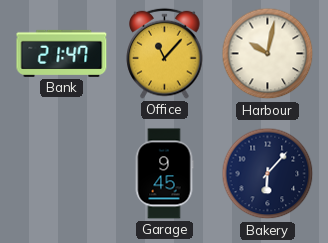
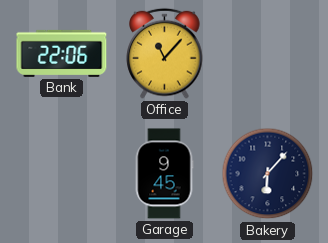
Bank: 21:47 -> 22:06
Harbour: 10:02 -> none
